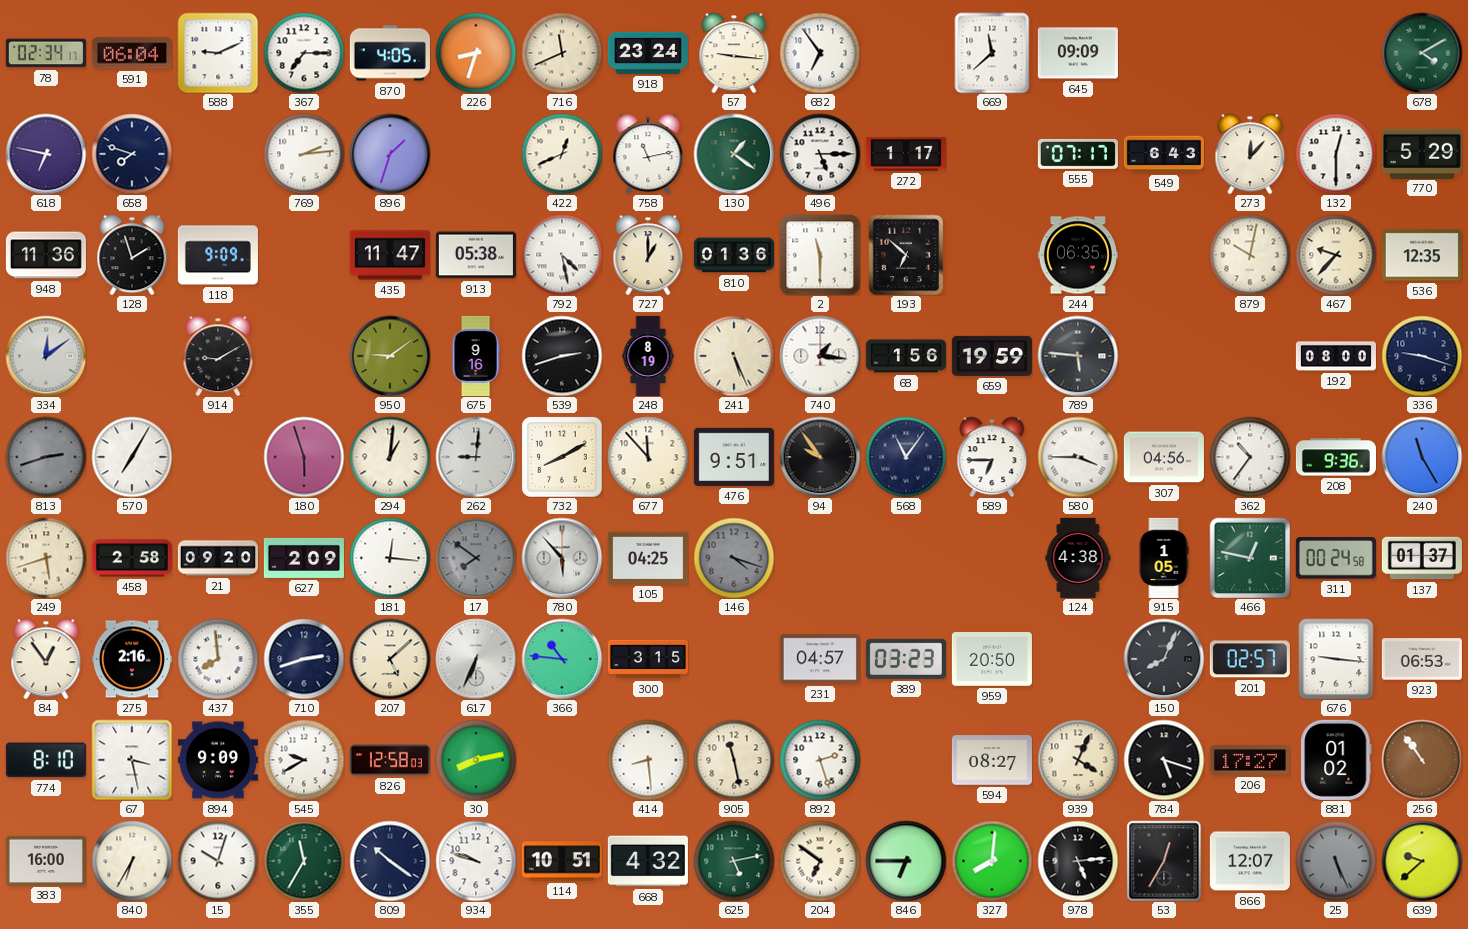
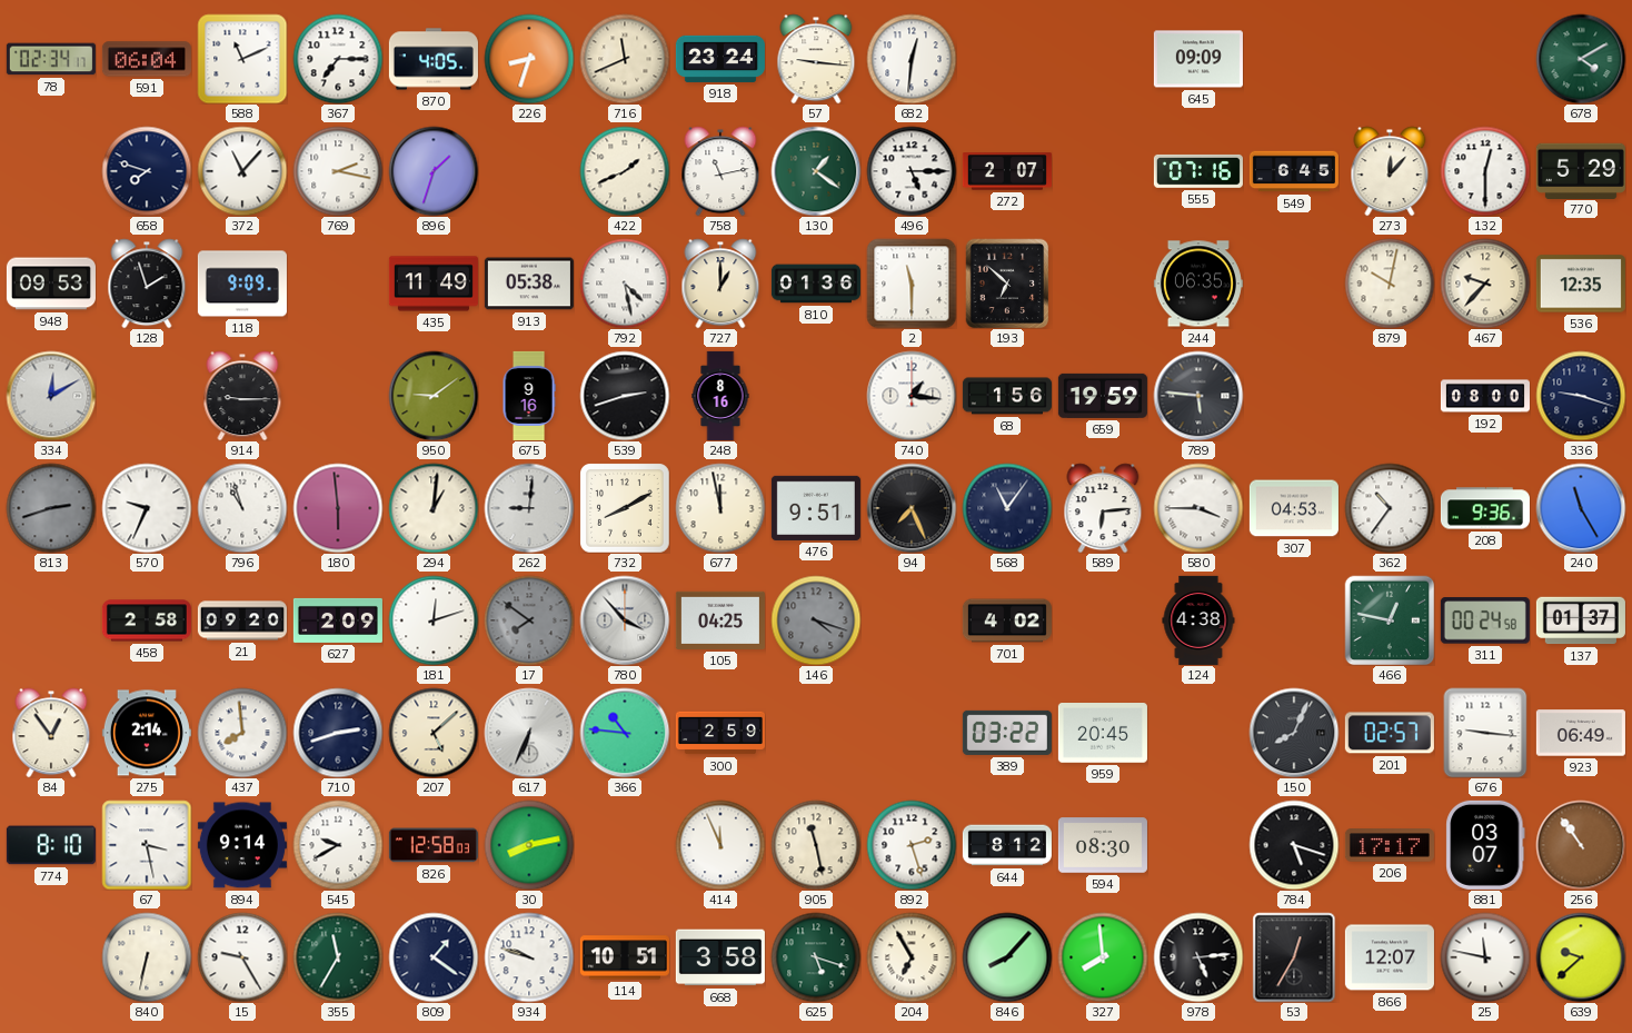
588: 9:11 -> 11:11
682: 6:54 -> 12:31
669: 11:38 -> none
618: 6:47 -> none
372: none -> 11:07
769: 2:14 -> 2:17
422: 12:41 -> 1:41
272: 1:17 -> 2:07
555: 07:17 -> 07:16
549: 6:43 -> 6:45
948: 11:36 -> 09:53
435: 11:47 -> 11:49
334: 12:09 -> 12:10
914: 9:10 -> 9:15
248: 8:19 -> 8:16
241: 5:26 -> none
570: 7:05 -> 9:34
796: none -> 10:57
180: 5:57 -> 5:59
677: 11:53 -> 11:58
94: 9:54 -> 7:26
589: 6:45 -> 6:14
307: 04:56 -> 04:53
249: 5:42 -> none
181: 12:16 -> 12:12
780: 5:53 -> 3:53
701: none -> 4:02
915: 1:05 -> none
275: 2:16 -> 2:14
300: 3:15 -> 2:59
231: 04:57 -> none
389: 03:23 -> 03:22
959: 20:50 -> 20:45
923: 06:53 -> 06:49
894: 9:09 -> 9:14
414: 8:29 -> 11:56
644: none -> 8:12
594: 08:27 -> 08:30
939: 4:04 -> none
206: 17:27 -> 17:17
881: 01:02 -> 03:07
383: 16:00 -> none
840: 6:35 -> 6:32
15: 10:03 -> 9:25
809: 10:21 -> 1:21
668: 4:32 -> 3:58
625: 5:13 -> 5:18
204: 6:51 -> 6:55
846: 6:45 -> 8:07
327: 8:01 -> 7:59
25: 5:26 -> 11:47
25 dial: grey -> white
